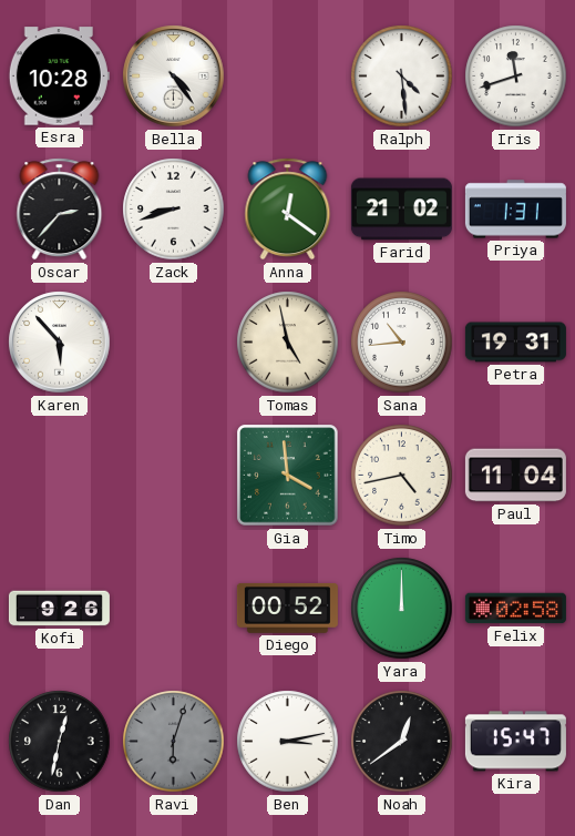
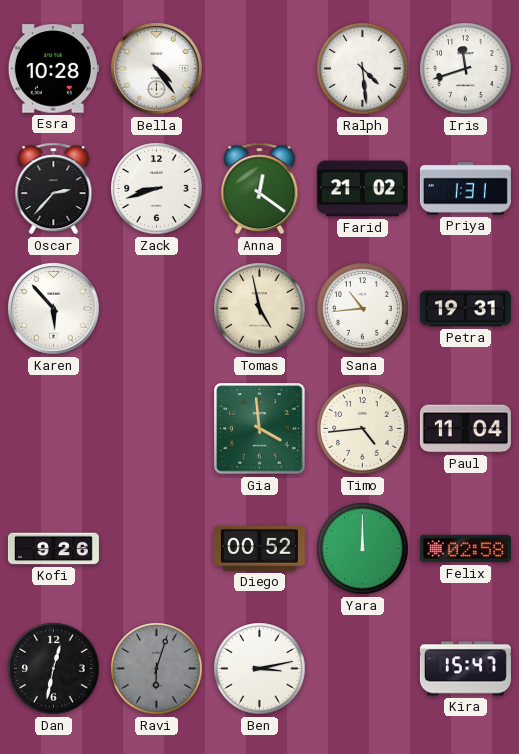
Timo: 4:43 -> 4:44
Noah: 12:39 -> none
